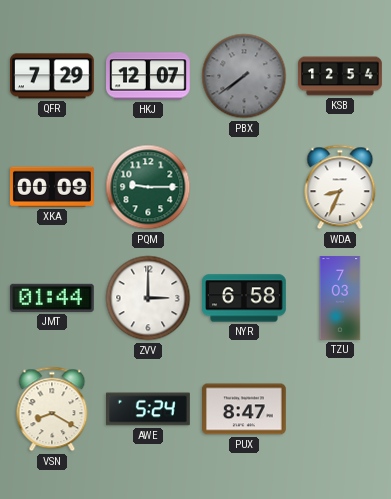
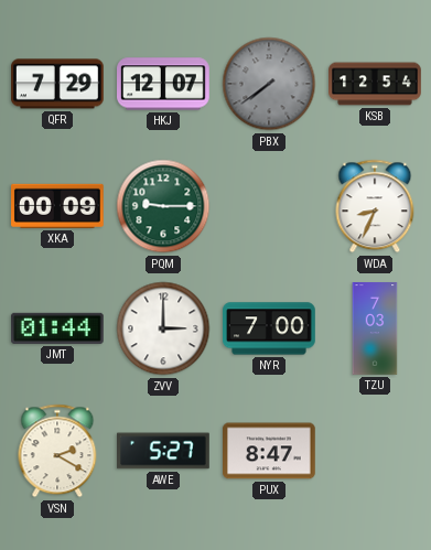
NYR: 6:58 -> 7:00
VSN: 8:20 -> 2:20
AWE: 5:24 -> 5:27
